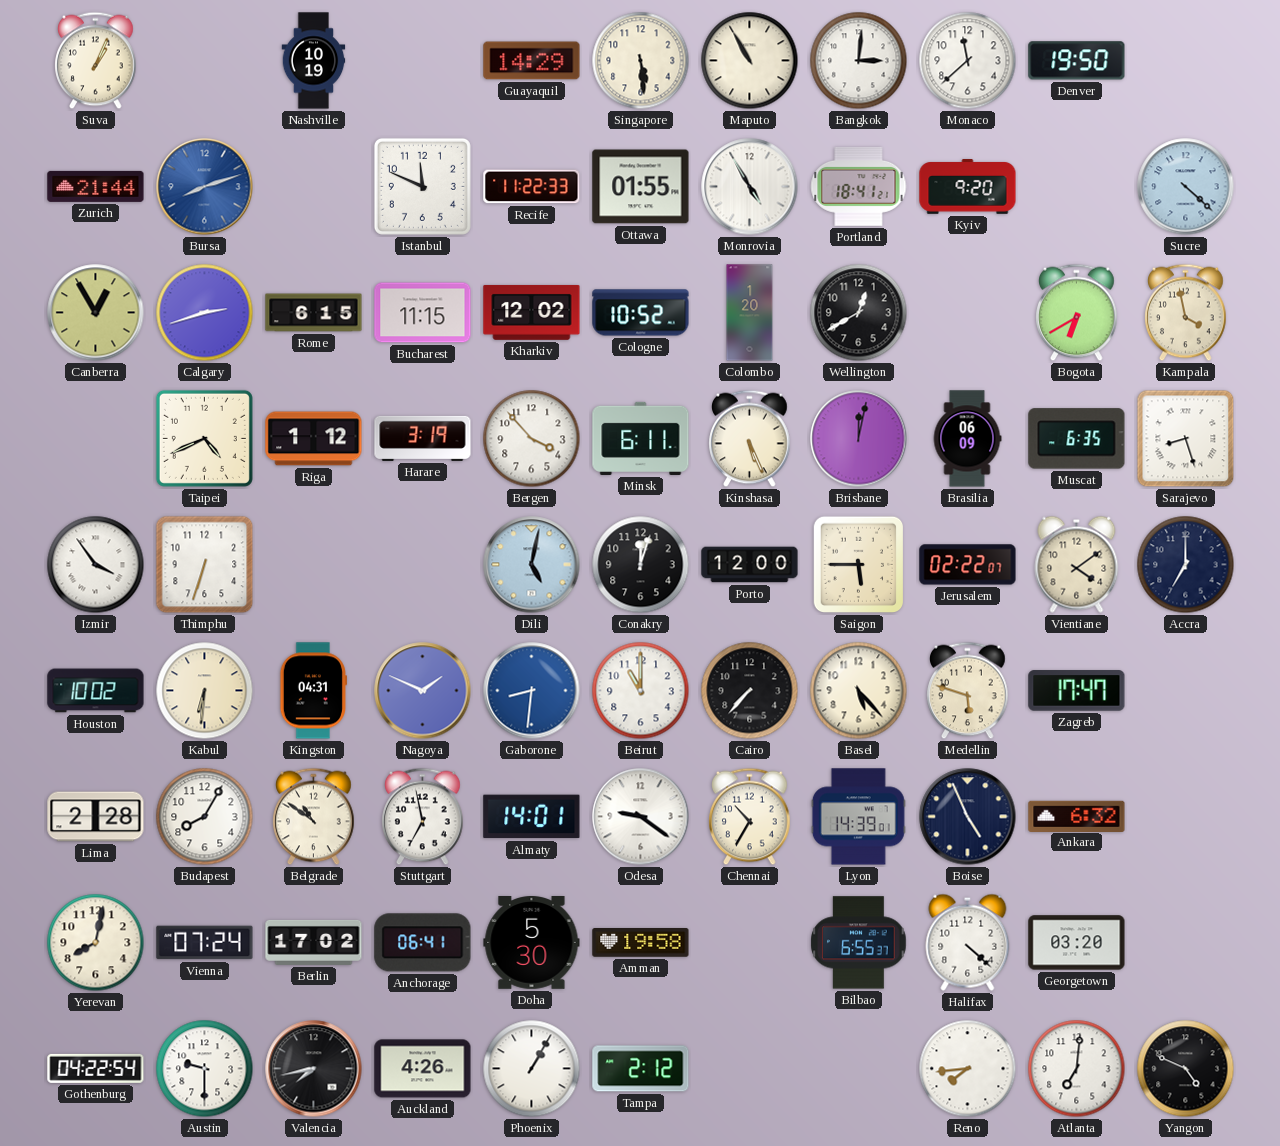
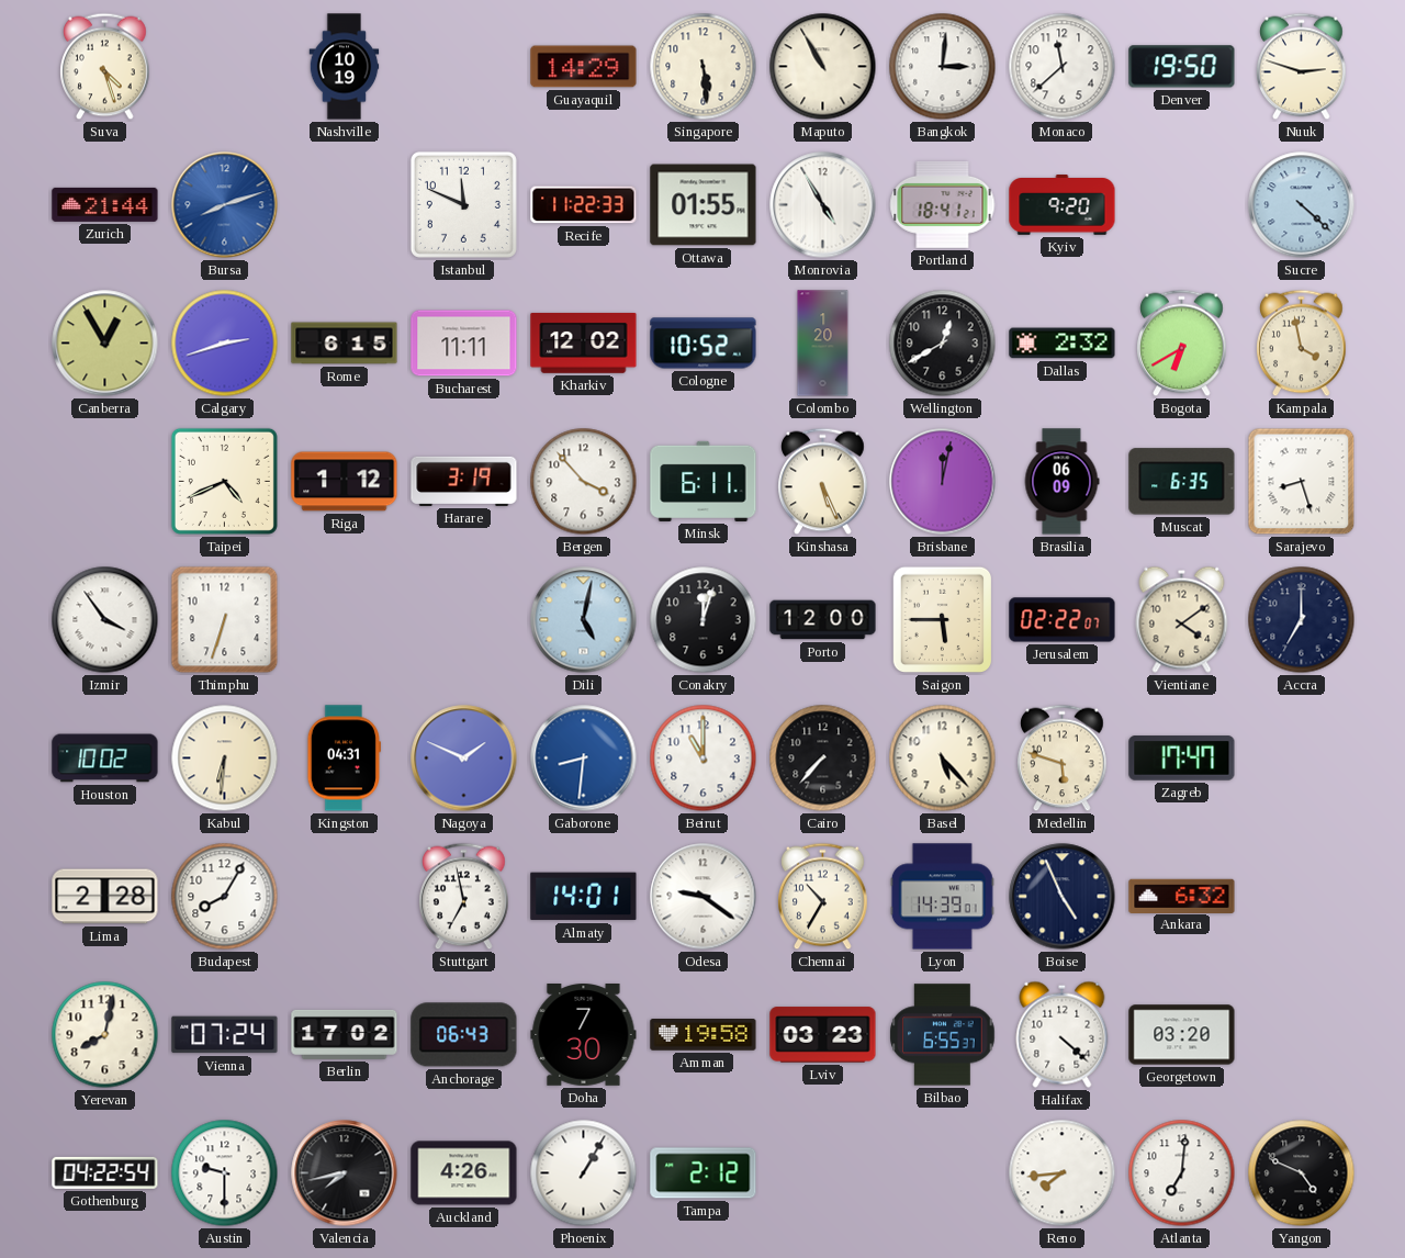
Suva: 1:04 -> 4:27
Nuuk: none -> 2:48
Bucharest: 11:15 -> 11:11
Dallas: none -> 2:32
Belgrade: 10:51 -> none
Anchorage: 06:41 -> 06:43
Doha: 5:30 -> 7:30
Lviv: none -> 03:23
